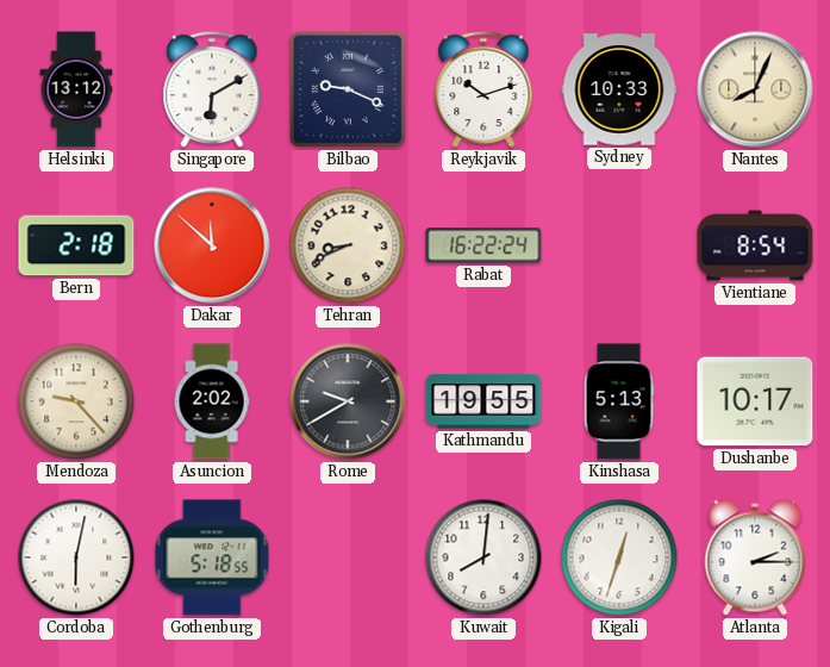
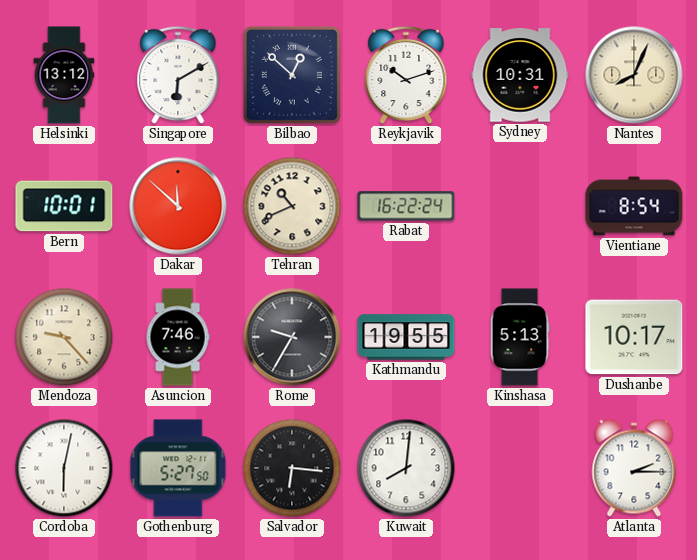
Bilbao: 9:19 -> 12:52
Sydney: 10:33 -> 10:31
Bern: 2:18 -> 10:01
Tehran: 8:41 -> 10:41
Asuncion: 2:02 -> 7:46
Rome: 9:40 -> 9:35
Gothenburg: 5:18 -> 5:27
Salvador: none -> 6:16
Kigali: 12:33 -> none
